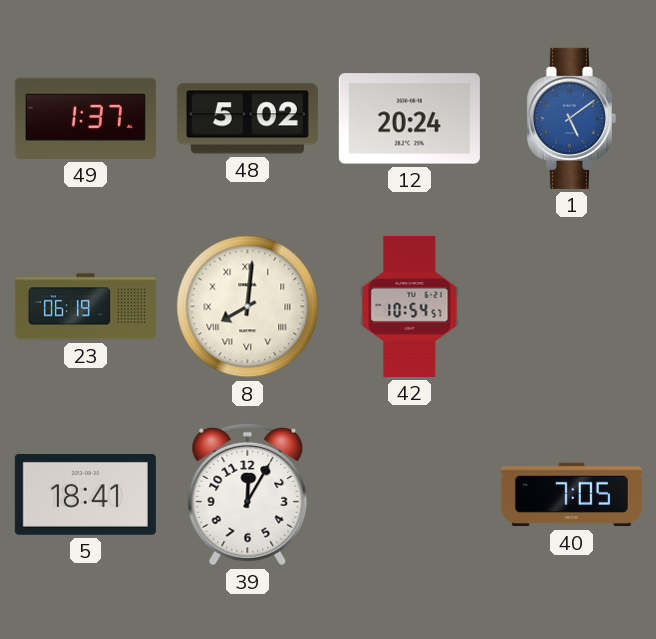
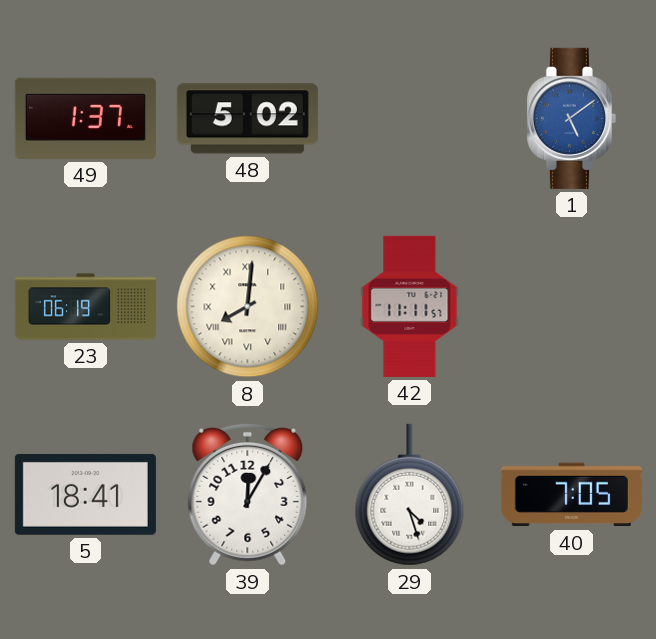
12: 20:24 -> none
42: 10:54 -> 11:11
29: none -> 4:27
